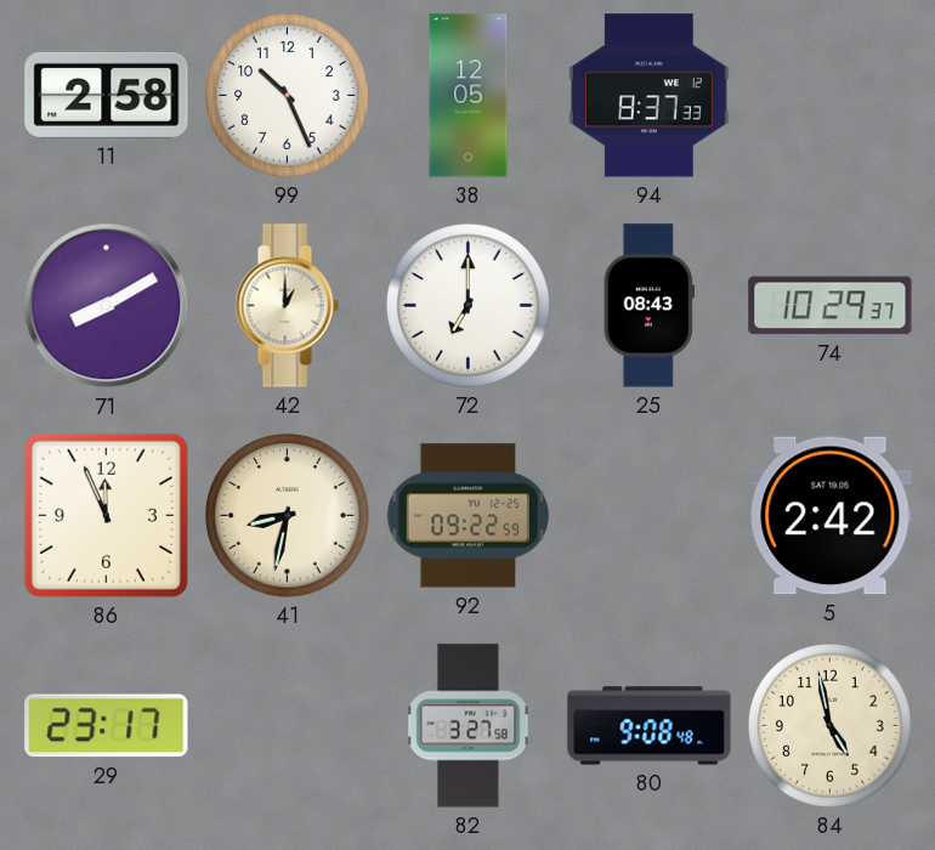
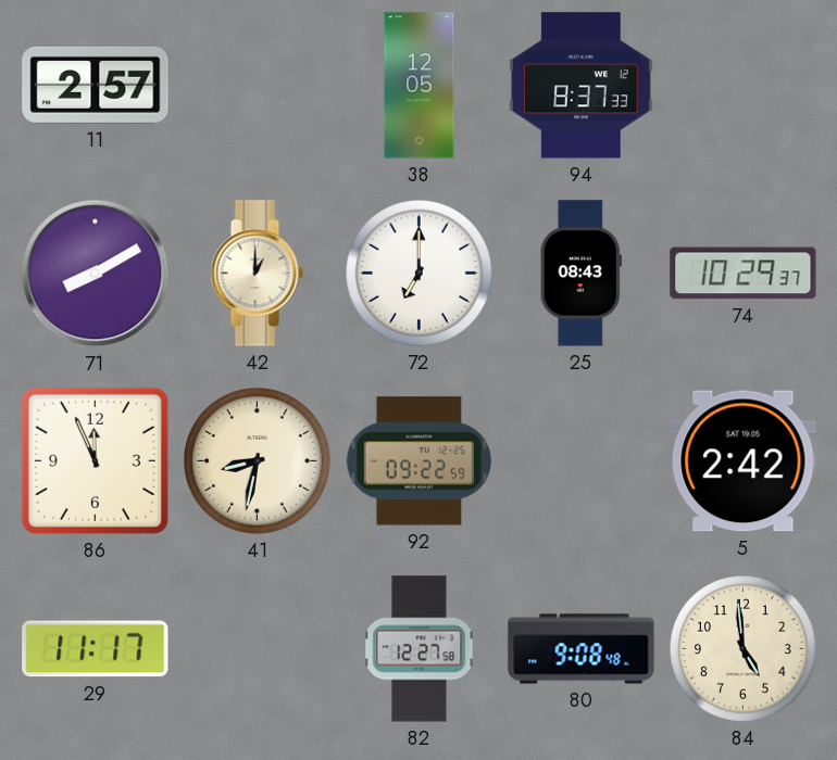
11: 2:58 -> 2:57
99: 10:26 -> none
29: 23:17 -> 11:17
82: 3:27 -> 12:27
84: 4:58 -> 4:59
